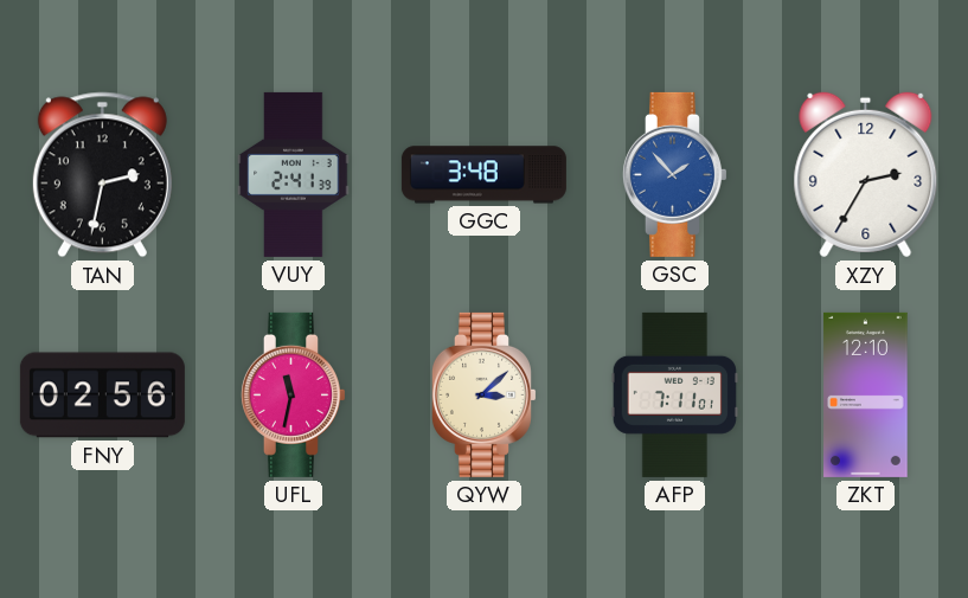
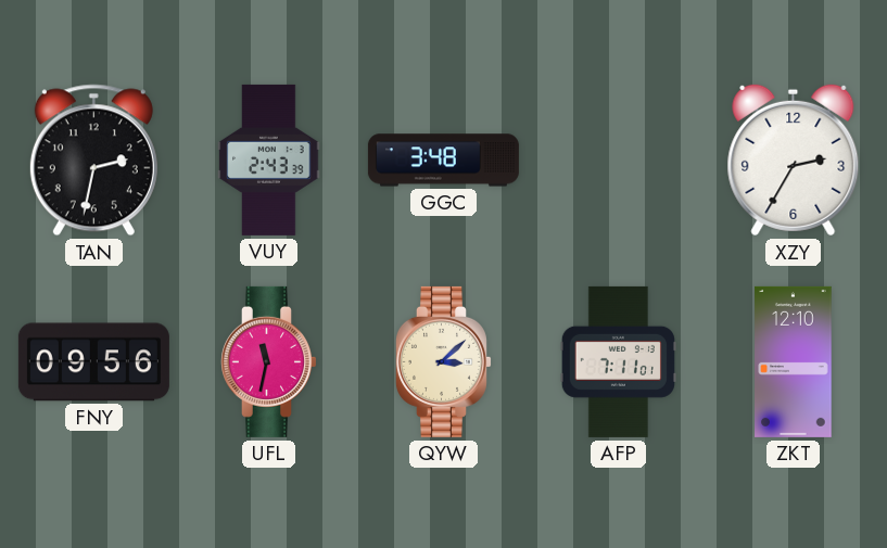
VUY: 2:41 -> 2:43
GSC: 1:53 -> none
FNY: 02:56 -> 09:56
